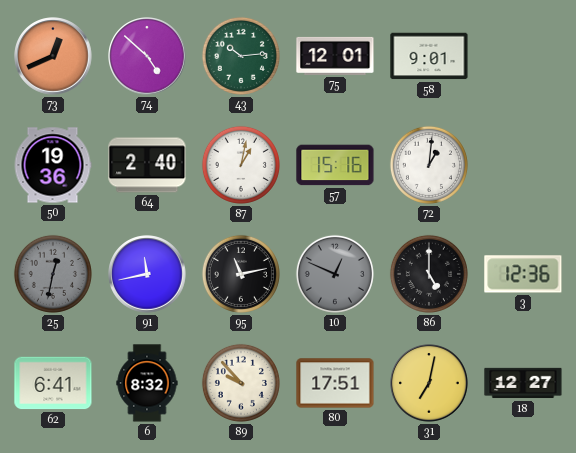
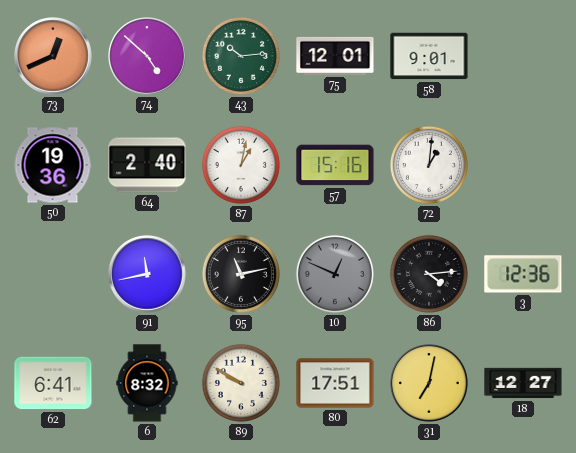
25: 12:32 -> none
86: 5:00 -> 4:14
89: 9:53 -> 9:50
